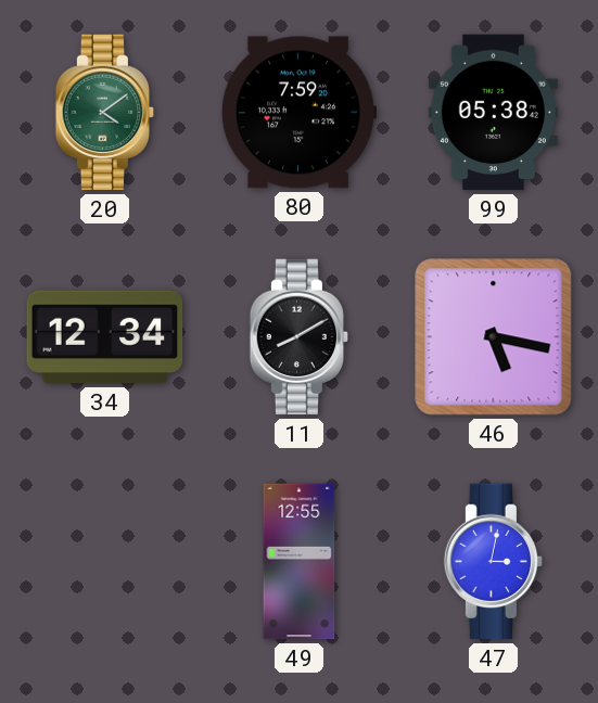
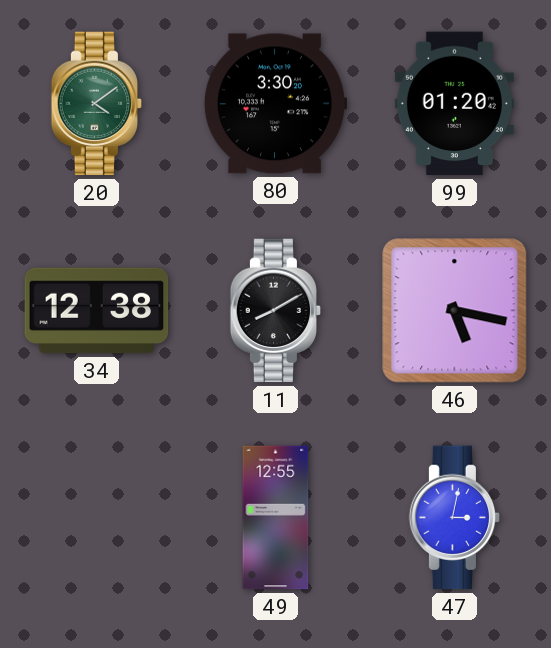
80: 7:59 -> 3:30
99: 05:38 -> 01:20
34: 12:34 -> 12:38
